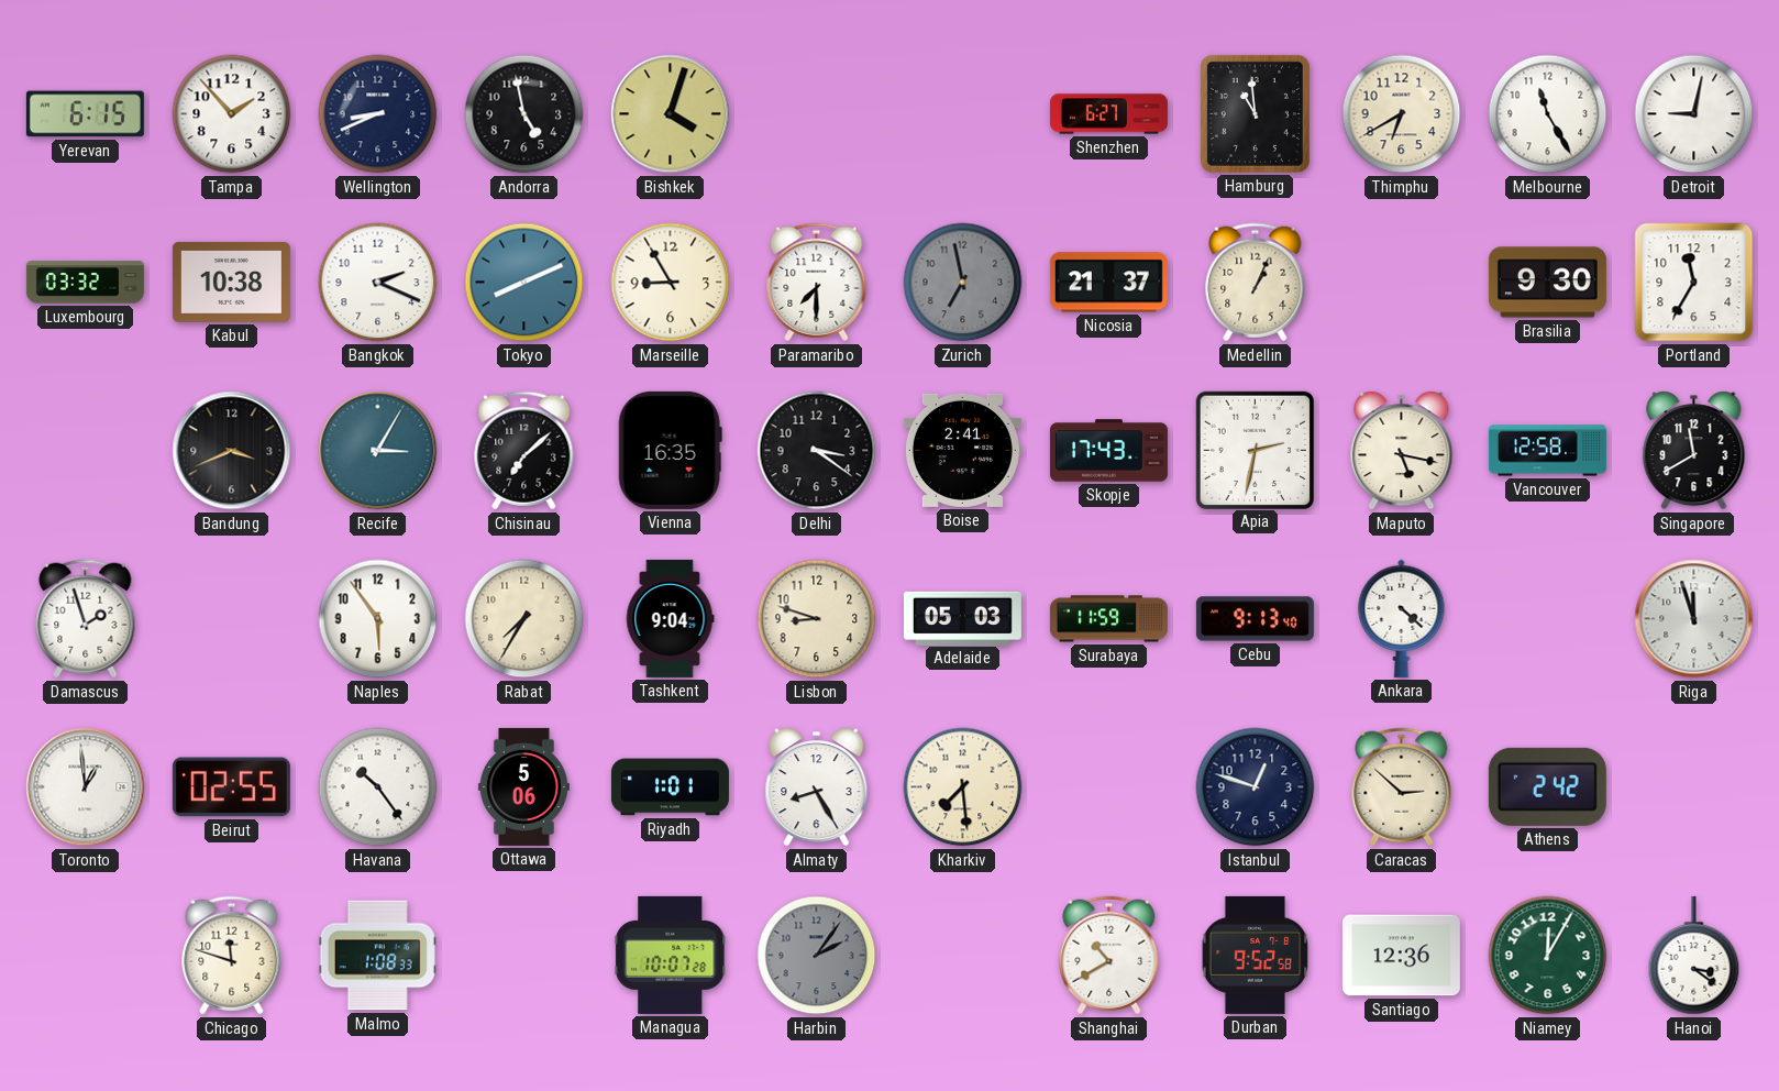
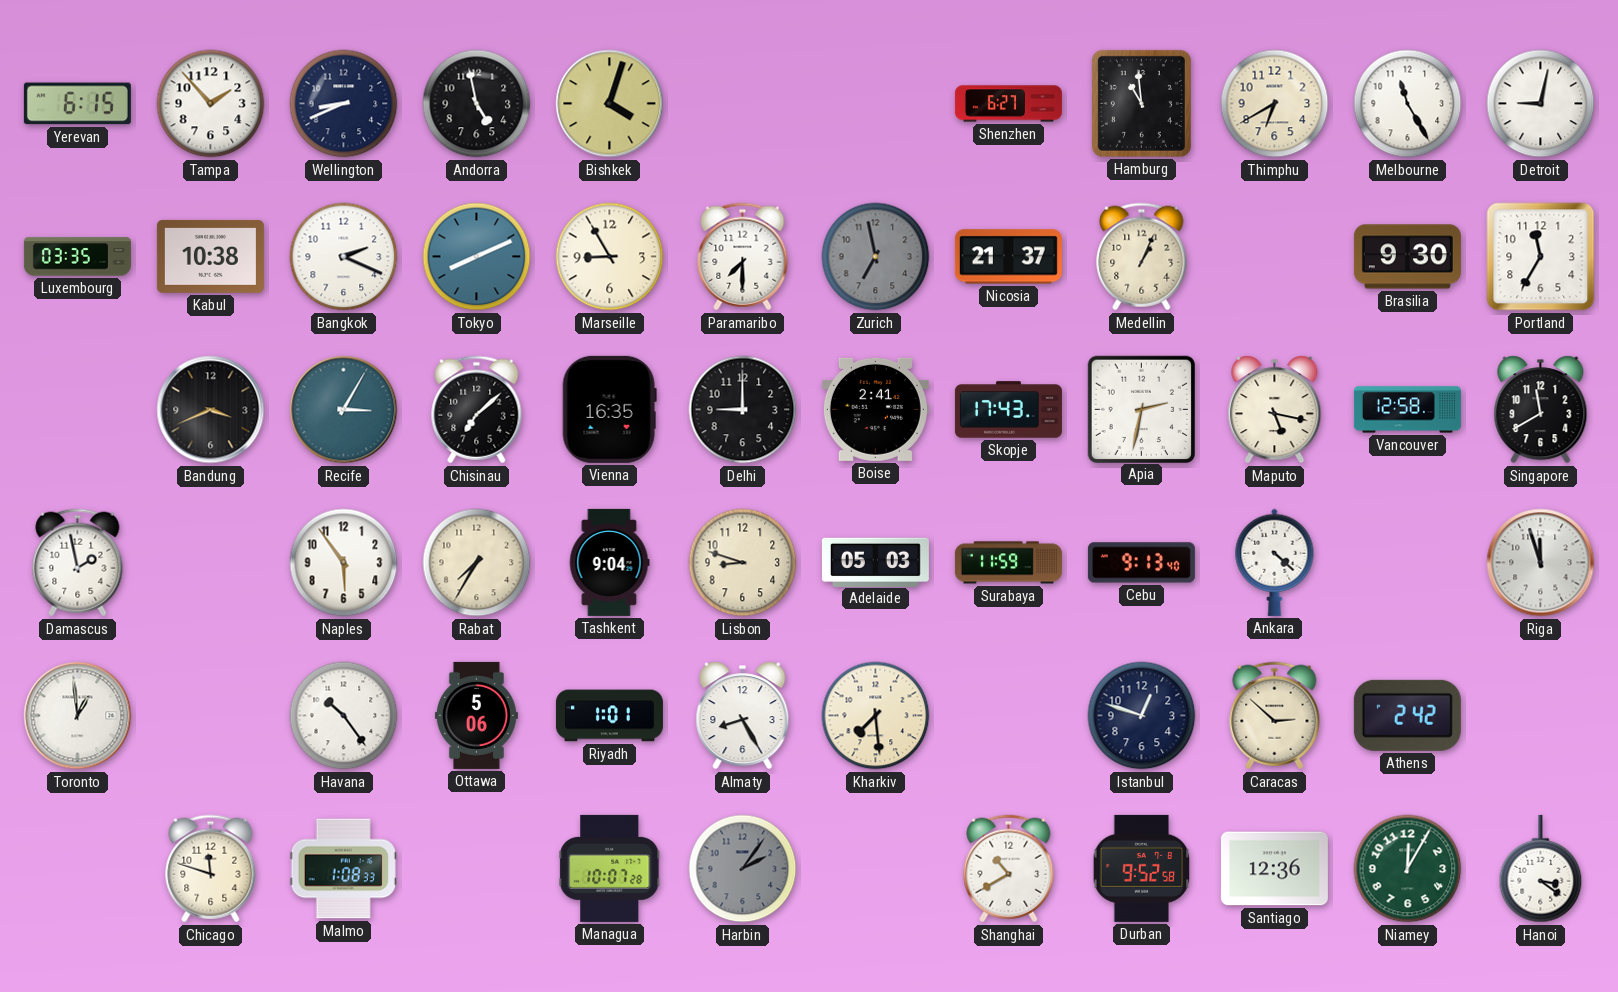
Luxembourg: 03:32 -> 03:35
Delhi: 3:21 -> 9:00
Damascus: 1:57 -> 1:58
Beirut: 02:55 -> none
